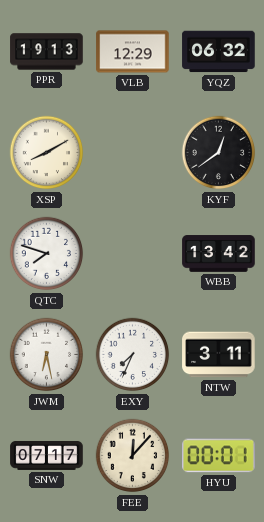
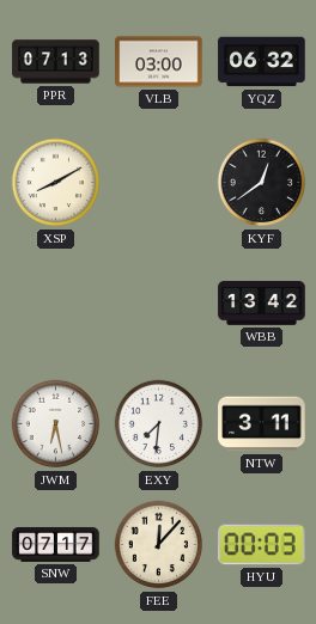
PPR: 19:13 -> 07:13
VLB: 12:29 -> 03:00
QTC: 7:48 -> none
EXY: 7:34 -> 7:31
HYU: 00:01 -> 00:03
